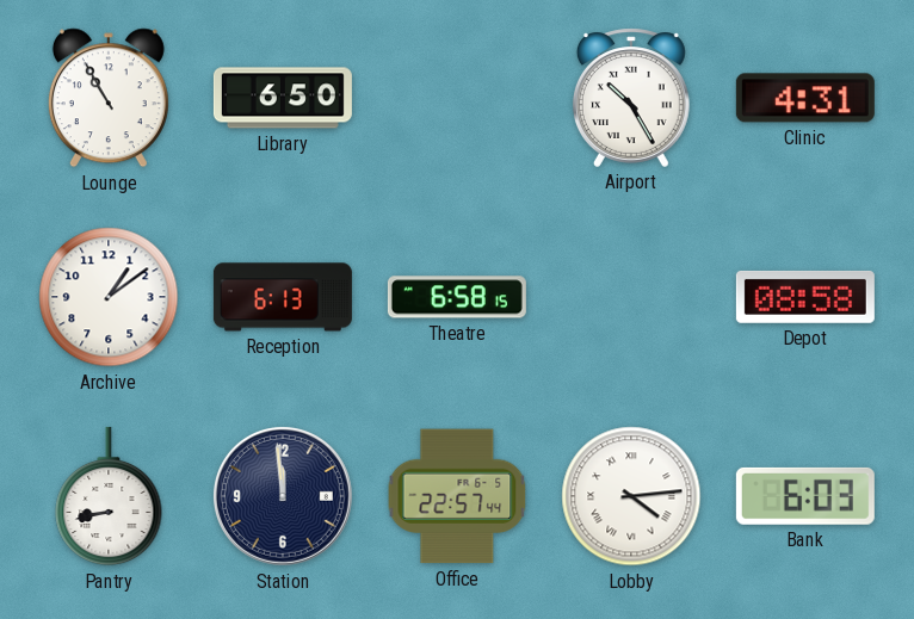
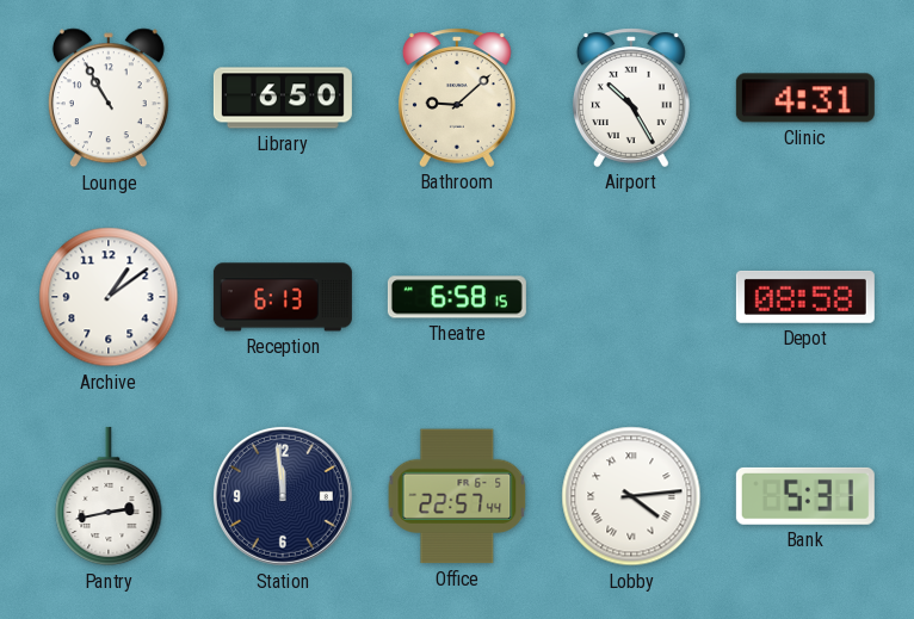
Bathroom: none -> 9:08
Pantry: 8:43 -> 2:43
Bank: 6:03 -> 5:31
